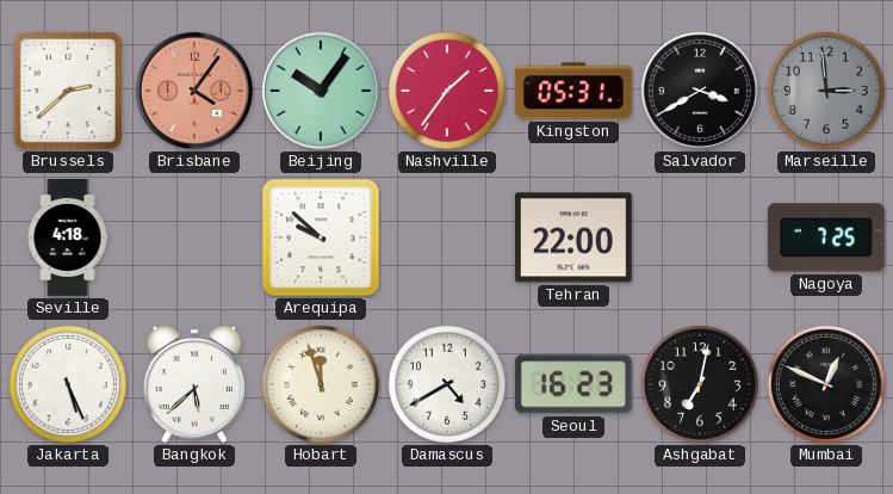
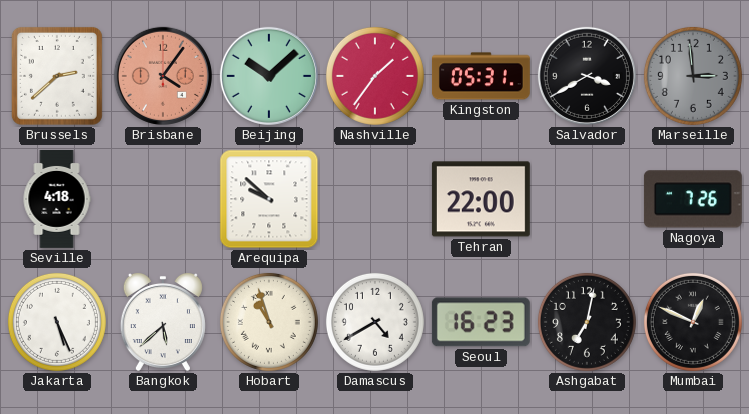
Beijing: 10:06 -> 10:08
Nagoya: 7:25 -> 7:26
Hobart: 11:57 -> 10:57
